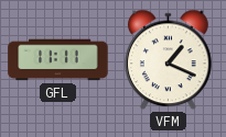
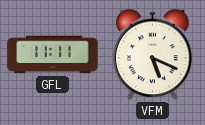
VFM: 1:19 -> 5:19
